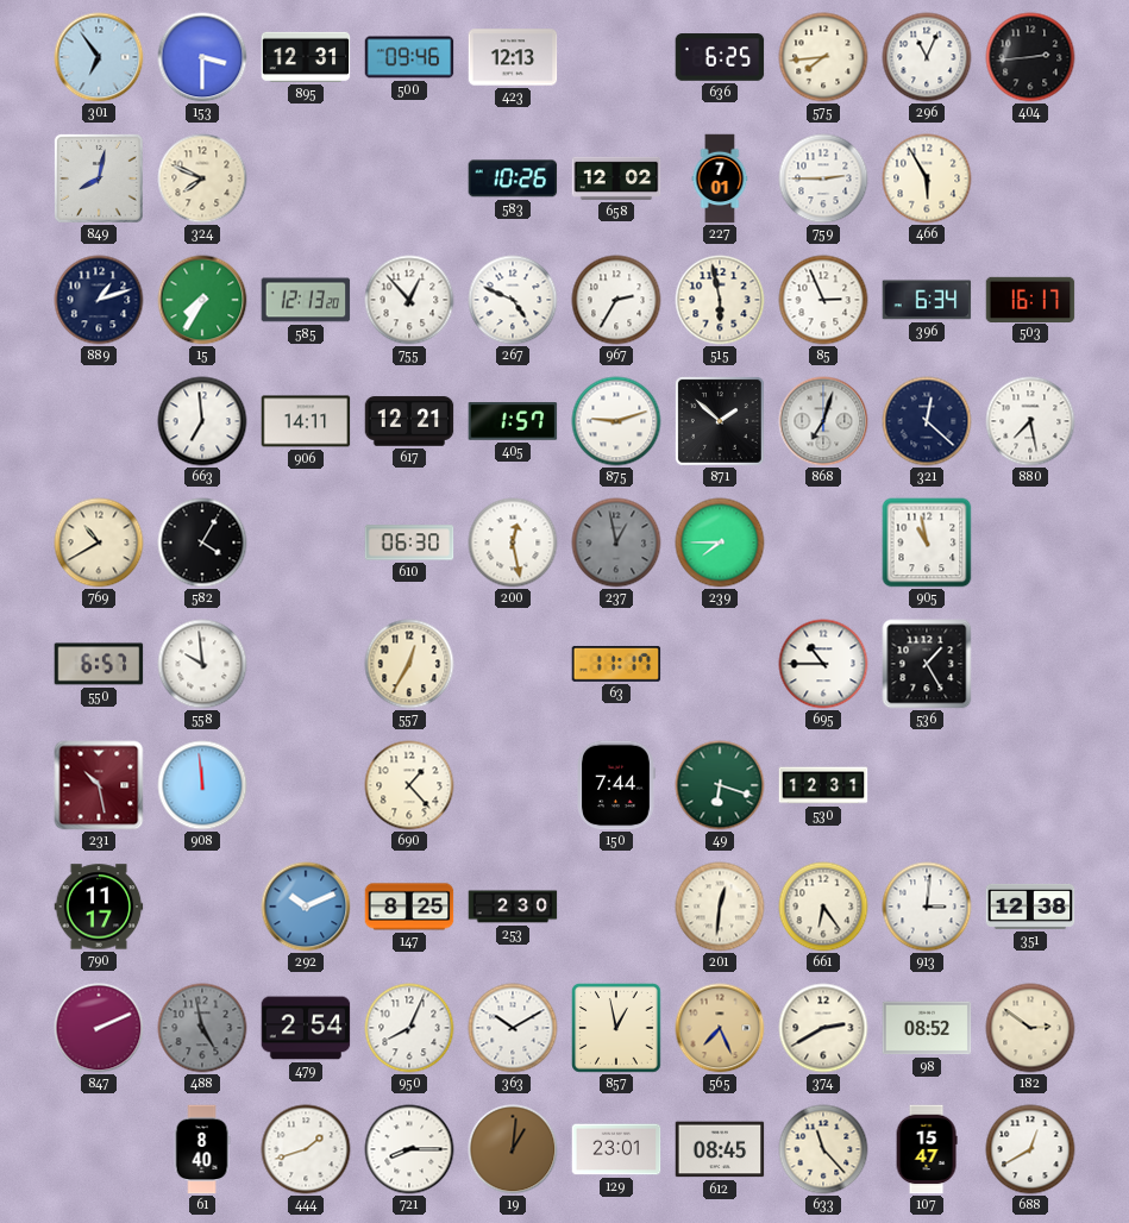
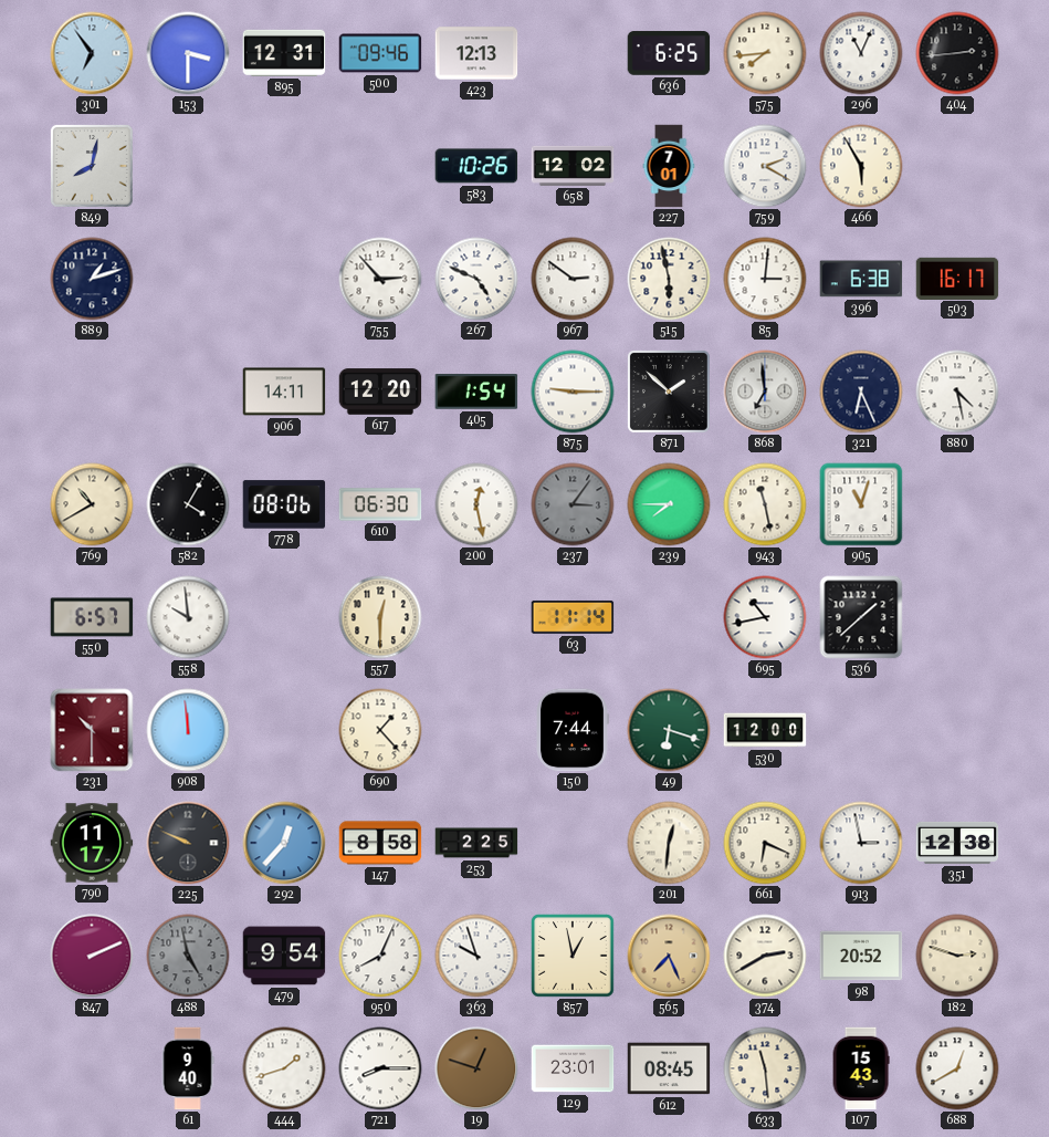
324: 7:49 -> none
759: 2:45 -> 2:20
15: 7:35 -> none
585: 12:13 -> none
755: 12:53 -> 2:53
967: 2:35 -> 2:51
85: 2:56 -> 3:01
396: 6:34 -> 6:38
663: 6:59 -> none
617: 12:21 -> 12:20
405: 1:57 -> 1:54
875: 9:12 -> 9:15
868: 7:03 -> 6:59
321: 12:22 -> 6:26
880: 7:28 -> 4:28
778: none -> 08:06
237: 12:58 -> 3:06
943: none -> 11:28
905: 10:58 -> 11:03
557: 12:35 -> 12:30
63: 11:17 -> 11:14
695: 10:45 -> 10:43
536: 1:25 -> 1:38
231: 10:28 -> 10:30
530: 12:31 -> 12:00
225: none -> 9:49
292: 10:11 -> 12:37
147: 8:25 -> 8:58
253: 2:30 -> 2:25
661: 6:24 -> 6:19
913: 3:01 -> 2:58
479: 2:54 -> 9:54
363: 10:10 -> 9:57
98: 08:52 -> 20:52
182: 2:51 -> 2:48
61: 8:40 -> 9:40
19: 1:01 -> 12:48
633: 11:23 -> 11:29
107: 15:47 -> 15:43
